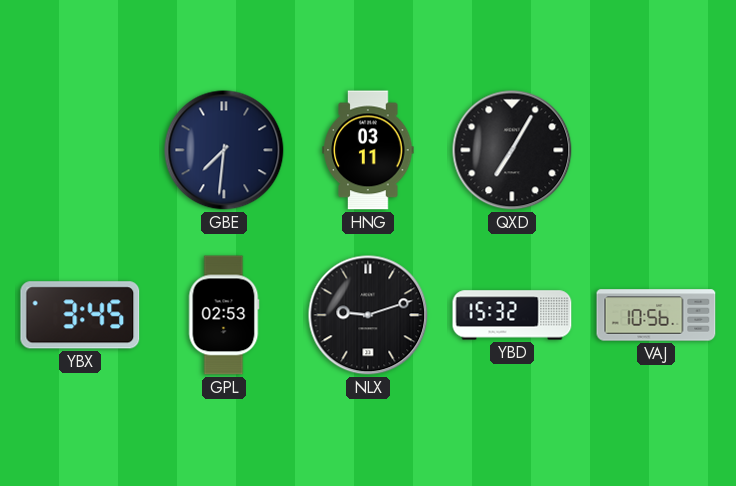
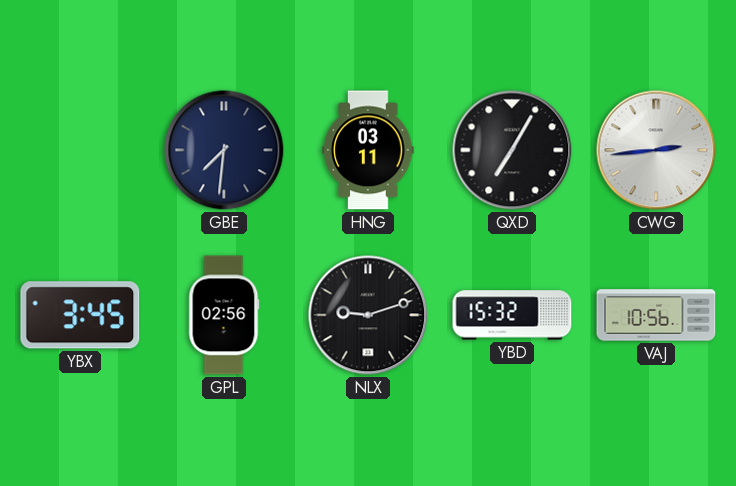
CWG: none -> 2:44
GPL: 02:53 -> 02:56
